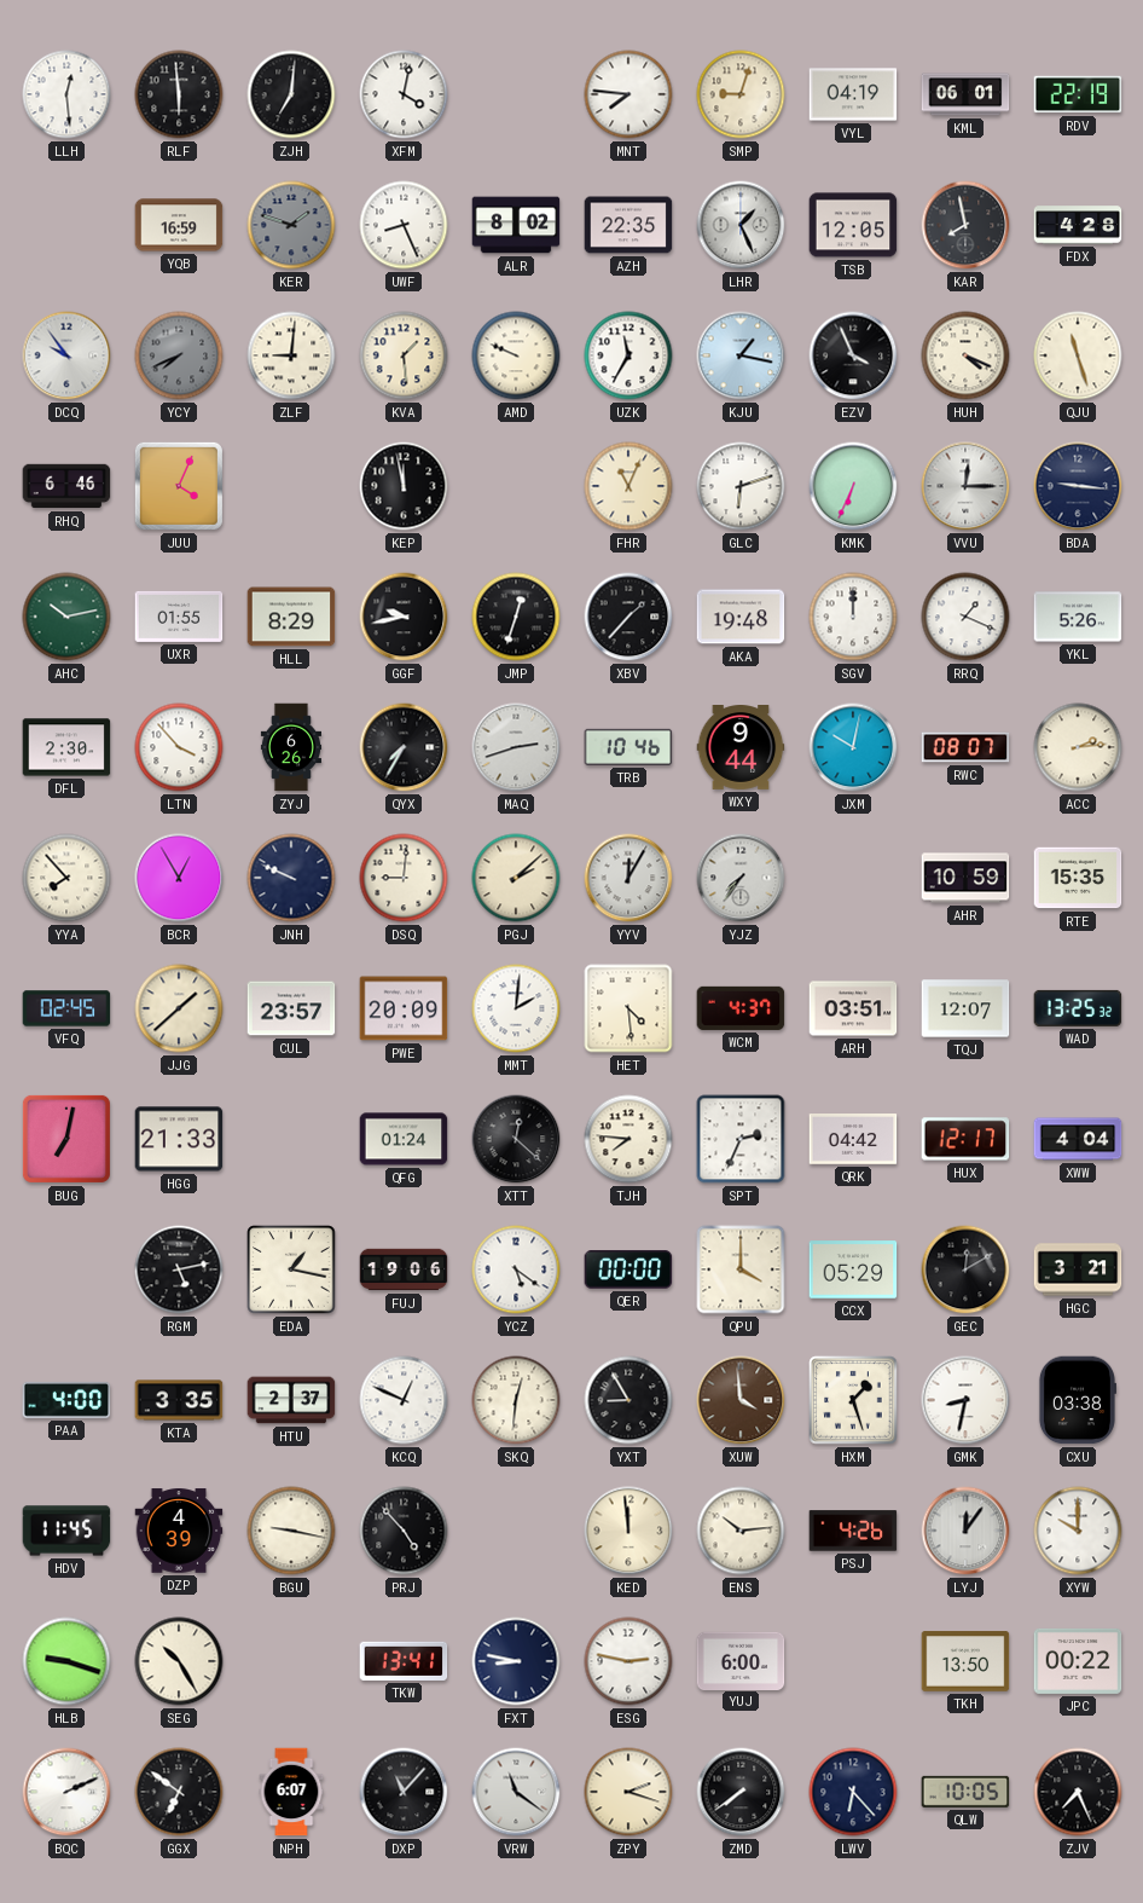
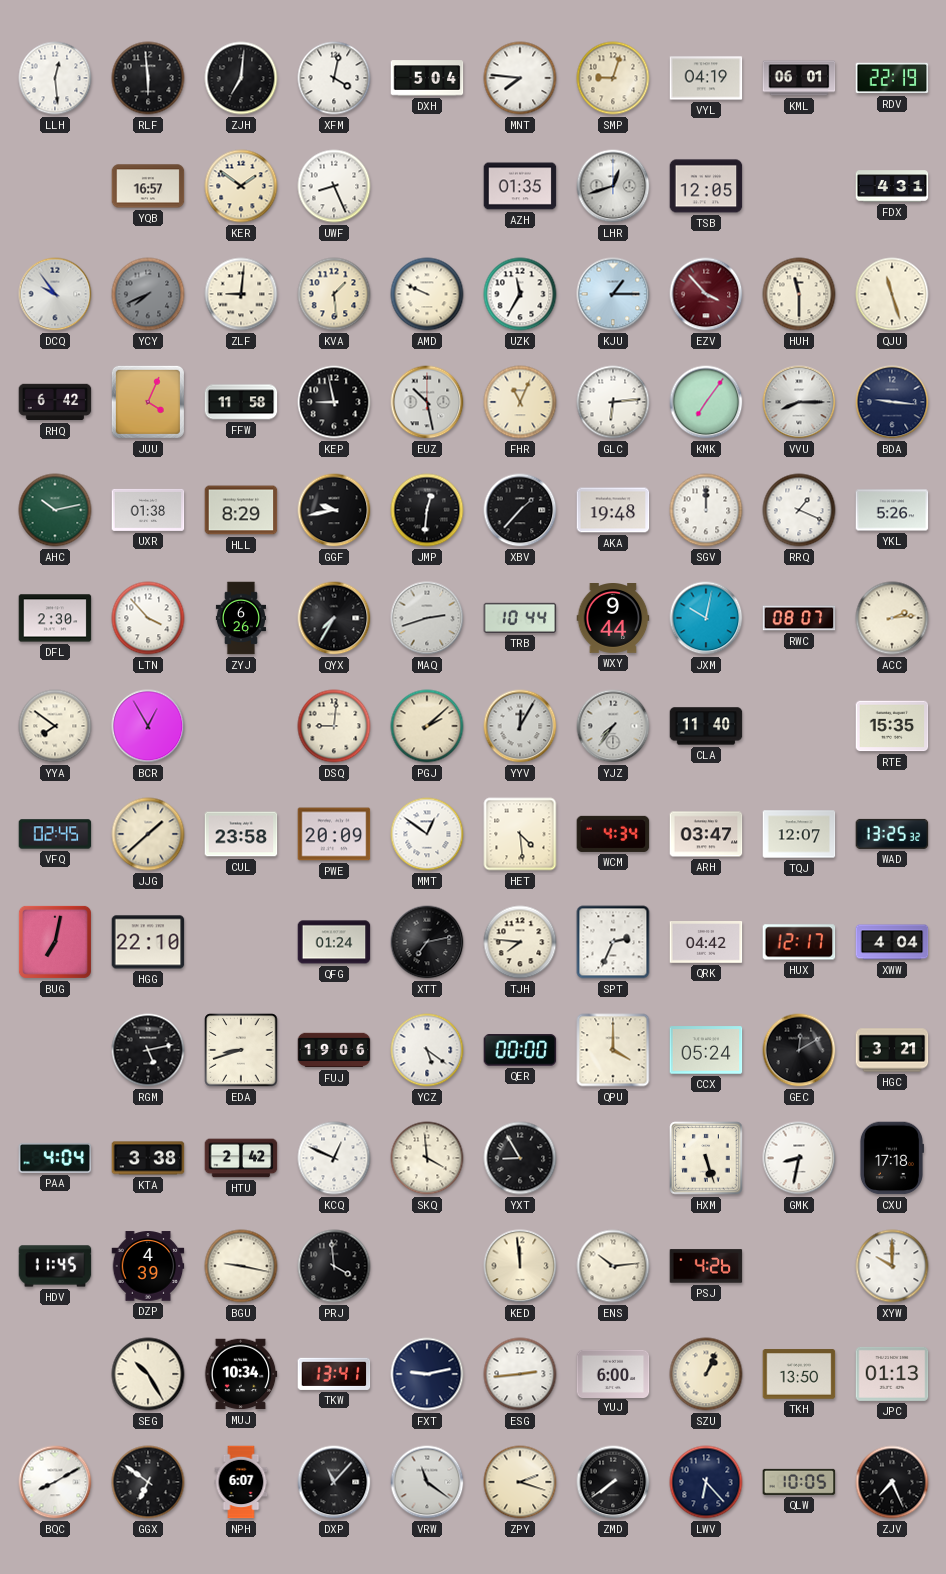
DXH: none -> 5:04
YQB: 16:59 -> 16:57
KER: 1:48 -> 1:51
KER dial: grey -> cream
ALR: 8:02 -> none
AZH: 22:35 -> 01:35
LHR: 1:26 -> 12:42
KAR: 7:58 -> none
FDX: 4:28 -> 4:31
KJU: 1:17 -> 1:15
EZV: 3:56 -> 3:53
EZV dial: black -> burgundy
HUH: 4:19 -> 11:30
RHQ: 6:46 -> 6:42
FFW: none -> 11:58
KEP: 11:58 -> 8:58
EUZ: none -> 10:28
GLC: 6:12 -> 6:14
KMK: 6:34 -> 7:06
VVU: 12:15 -> 8:15
UXR: 01:55 -> 01:38
JMP: 12:33 -> 12:31
TRB: 10:46 -> 10:44
YYA: 7:53 -> 7:51
JNH: 9:49 -> none
CLA: none -> 11:40
AHR: 10:59 -> none
CUL: 23:57 -> 23:58
MMT: 2:01 -> 12:51
WCM: 4:37 -> 4:34
ARH: 03:51 -> 03:47
HGG: 21:33 -> 22:10
XTT: 12:22 -> 7:13
EDA: 1:17 -> 8:42
CCX: 05:29 -> 05:24
PAA: 4:00 -> 4:04
KTA: 3:35 -> 3:38
HTU: 2:37 -> 2:42
SKQ: 12:31 -> 3:59
XUW: 3:59 -> none
HXM: 1:27 -> 5:27
CXU: 03:38 -> 17:18
PRJ: 4:53 -> 3:59
LYJ: 12:06 -> none
HLB: 9:18 -> none
MUJ: none -> 10:34
FXT: 8:47 -> 9:13
ESG: 2:47 -> 2:44
SZU: none -> 1:04
JPC: 00:22 -> 01:13
BQC: 2:11 -> 8:10
